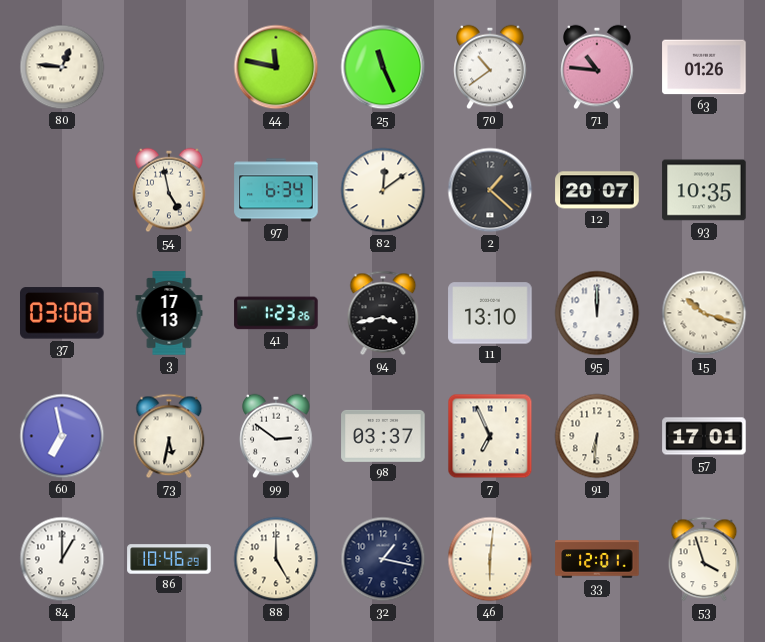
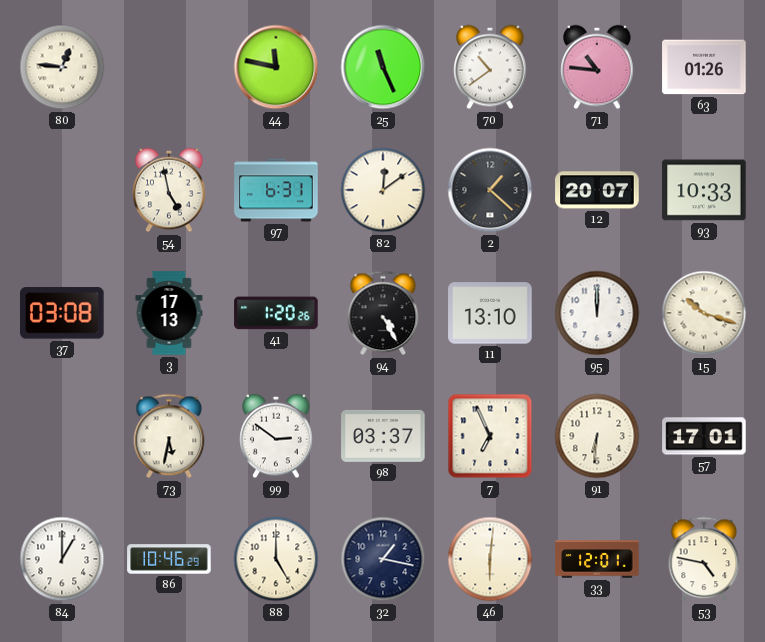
97: 6:34 -> 6:31
93: 10:35 -> 10:33
41: 1:23 -> 1:20
94: 3:43 -> 4:25
60: 6:58 -> none
53: 3:57 -> 4:47
